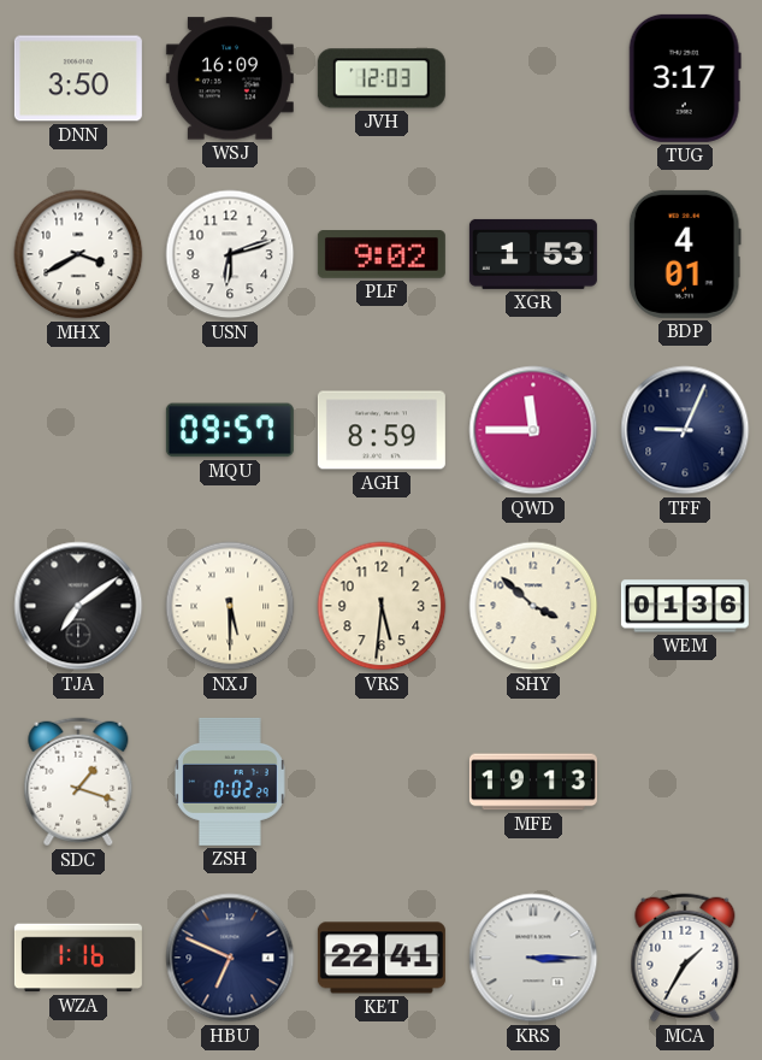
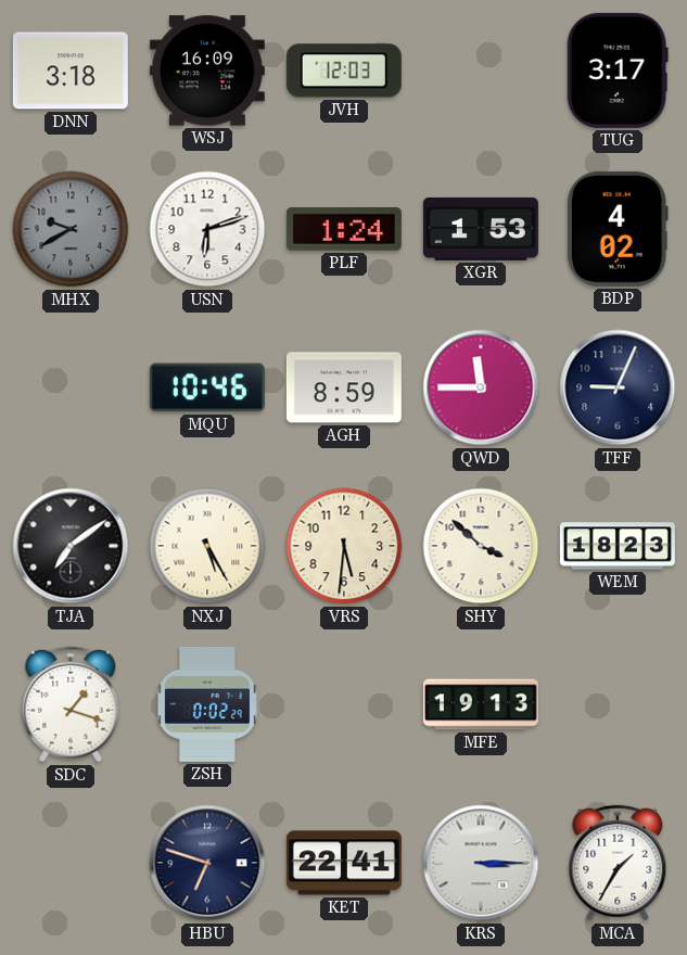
DNN: 3:50 -> 3:18
MHX: 3:40 -> 9:40
MHX dial: white -> grey
PLF: 9:02 -> 1:24
BDP: 4:01 -> 4:02
MQU: 09:57 -> 10:46
NXJ: 5:30 -> 5:25
WEM: 01:36 -> 18:23
WZA: 1:16 -> none
HBU: 6:49 -> 6:48
